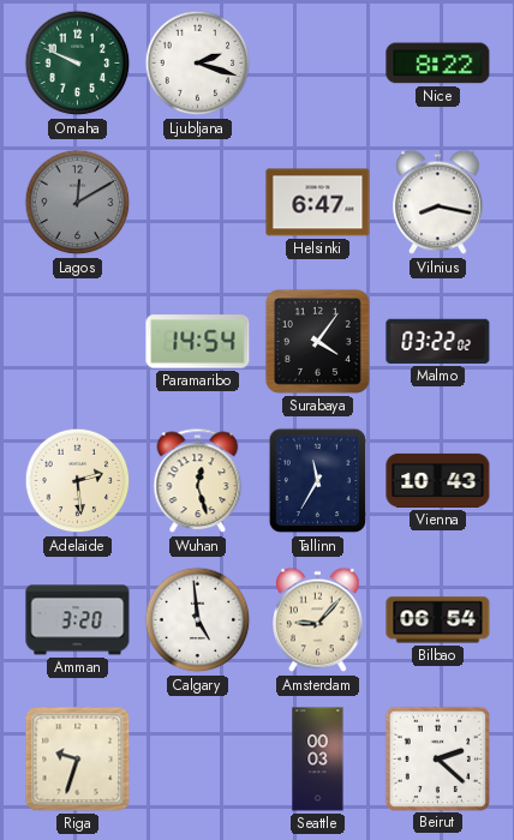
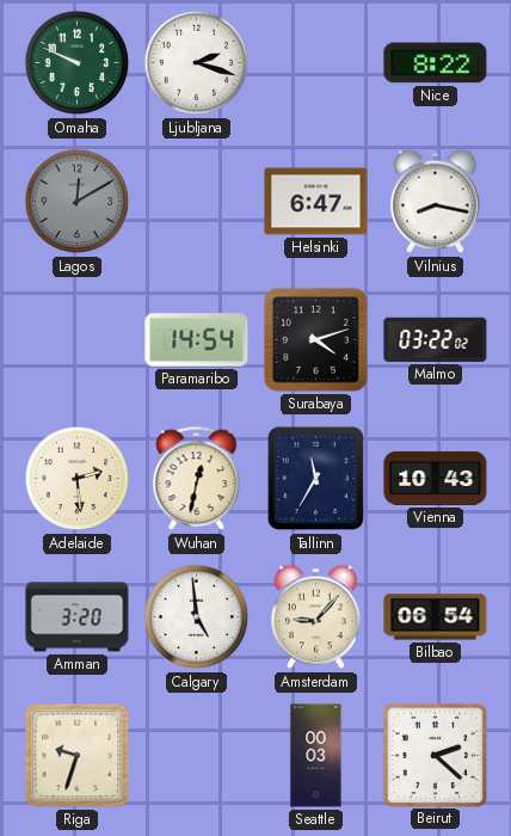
Surabaya: 4:06 -> 4:12
Wuhan: 12:27 -> 12:32
